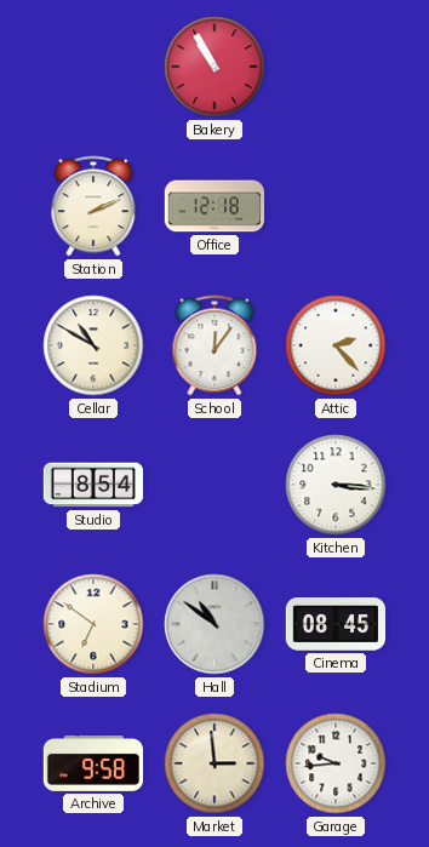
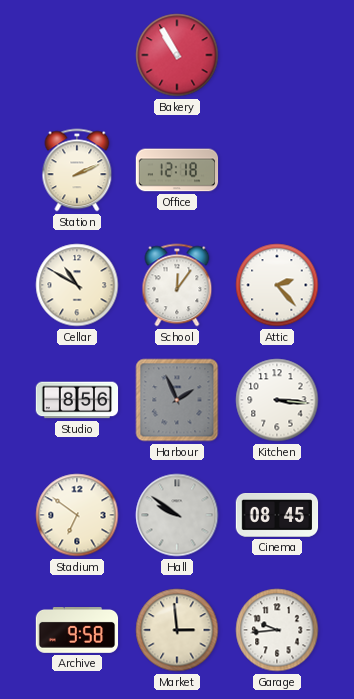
Studio: 8:54 -> 8:56
Harbour: none -> 1:56
Hall: 10:51 -> 9:51
